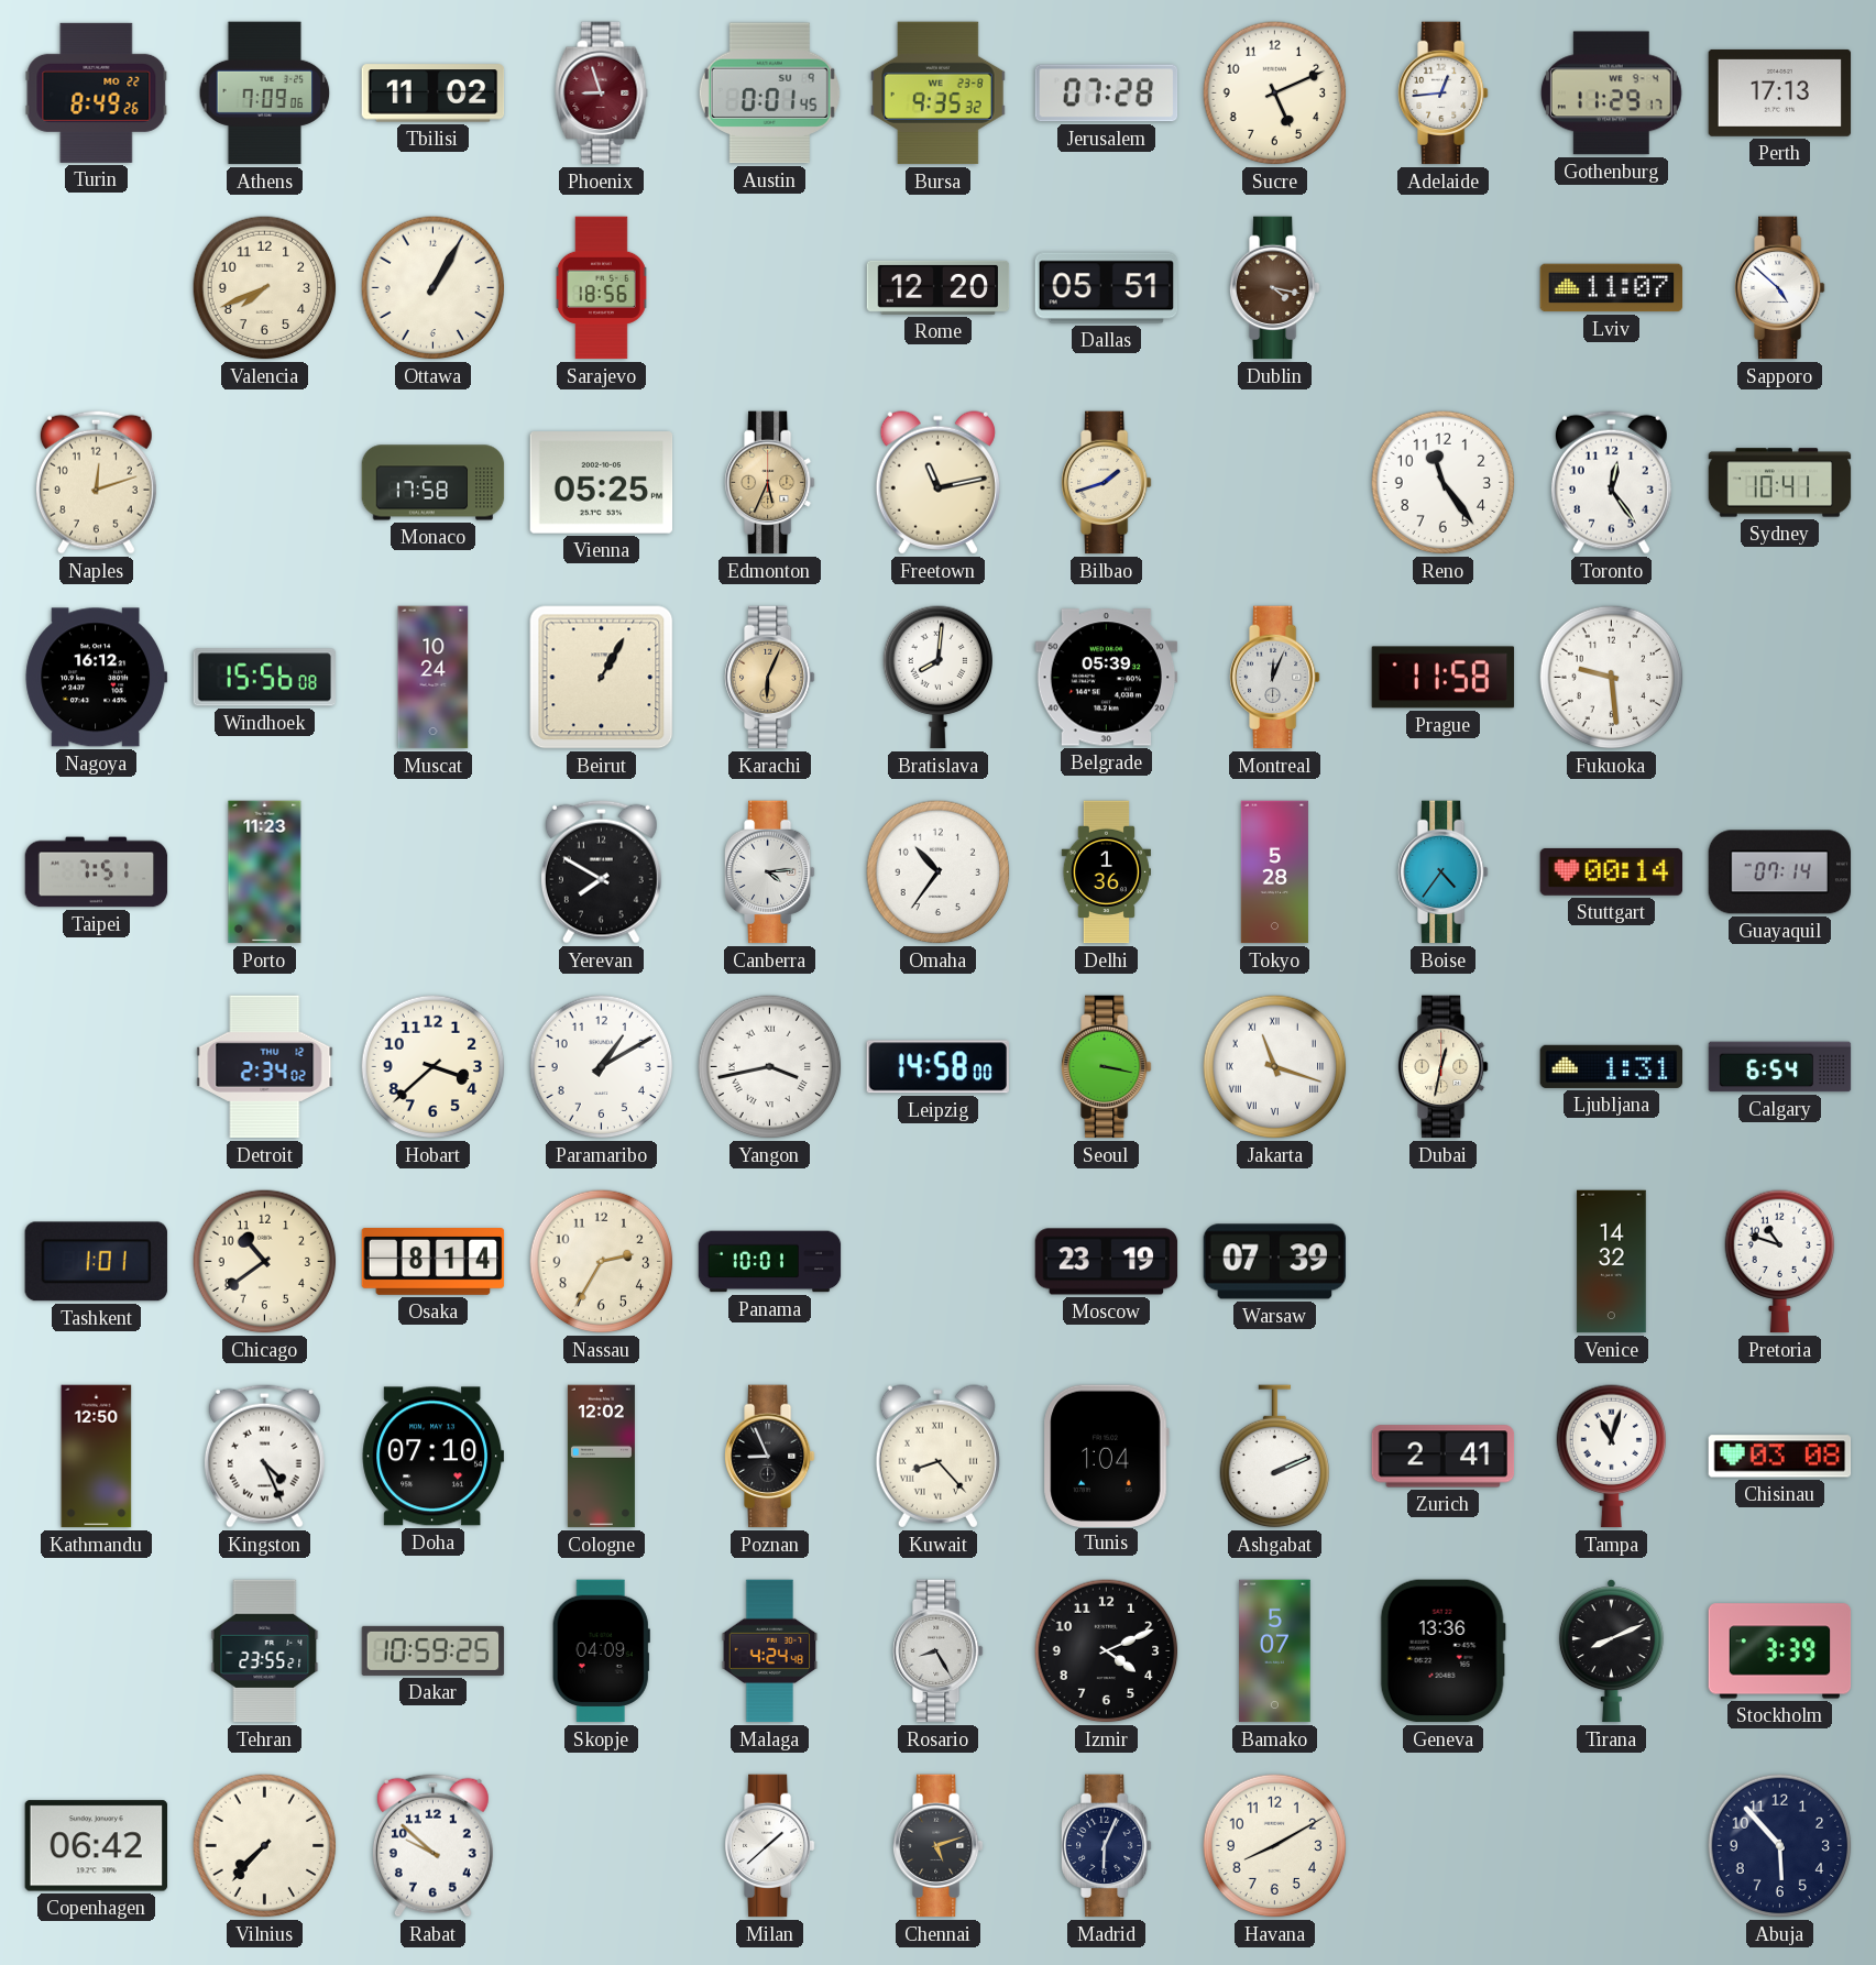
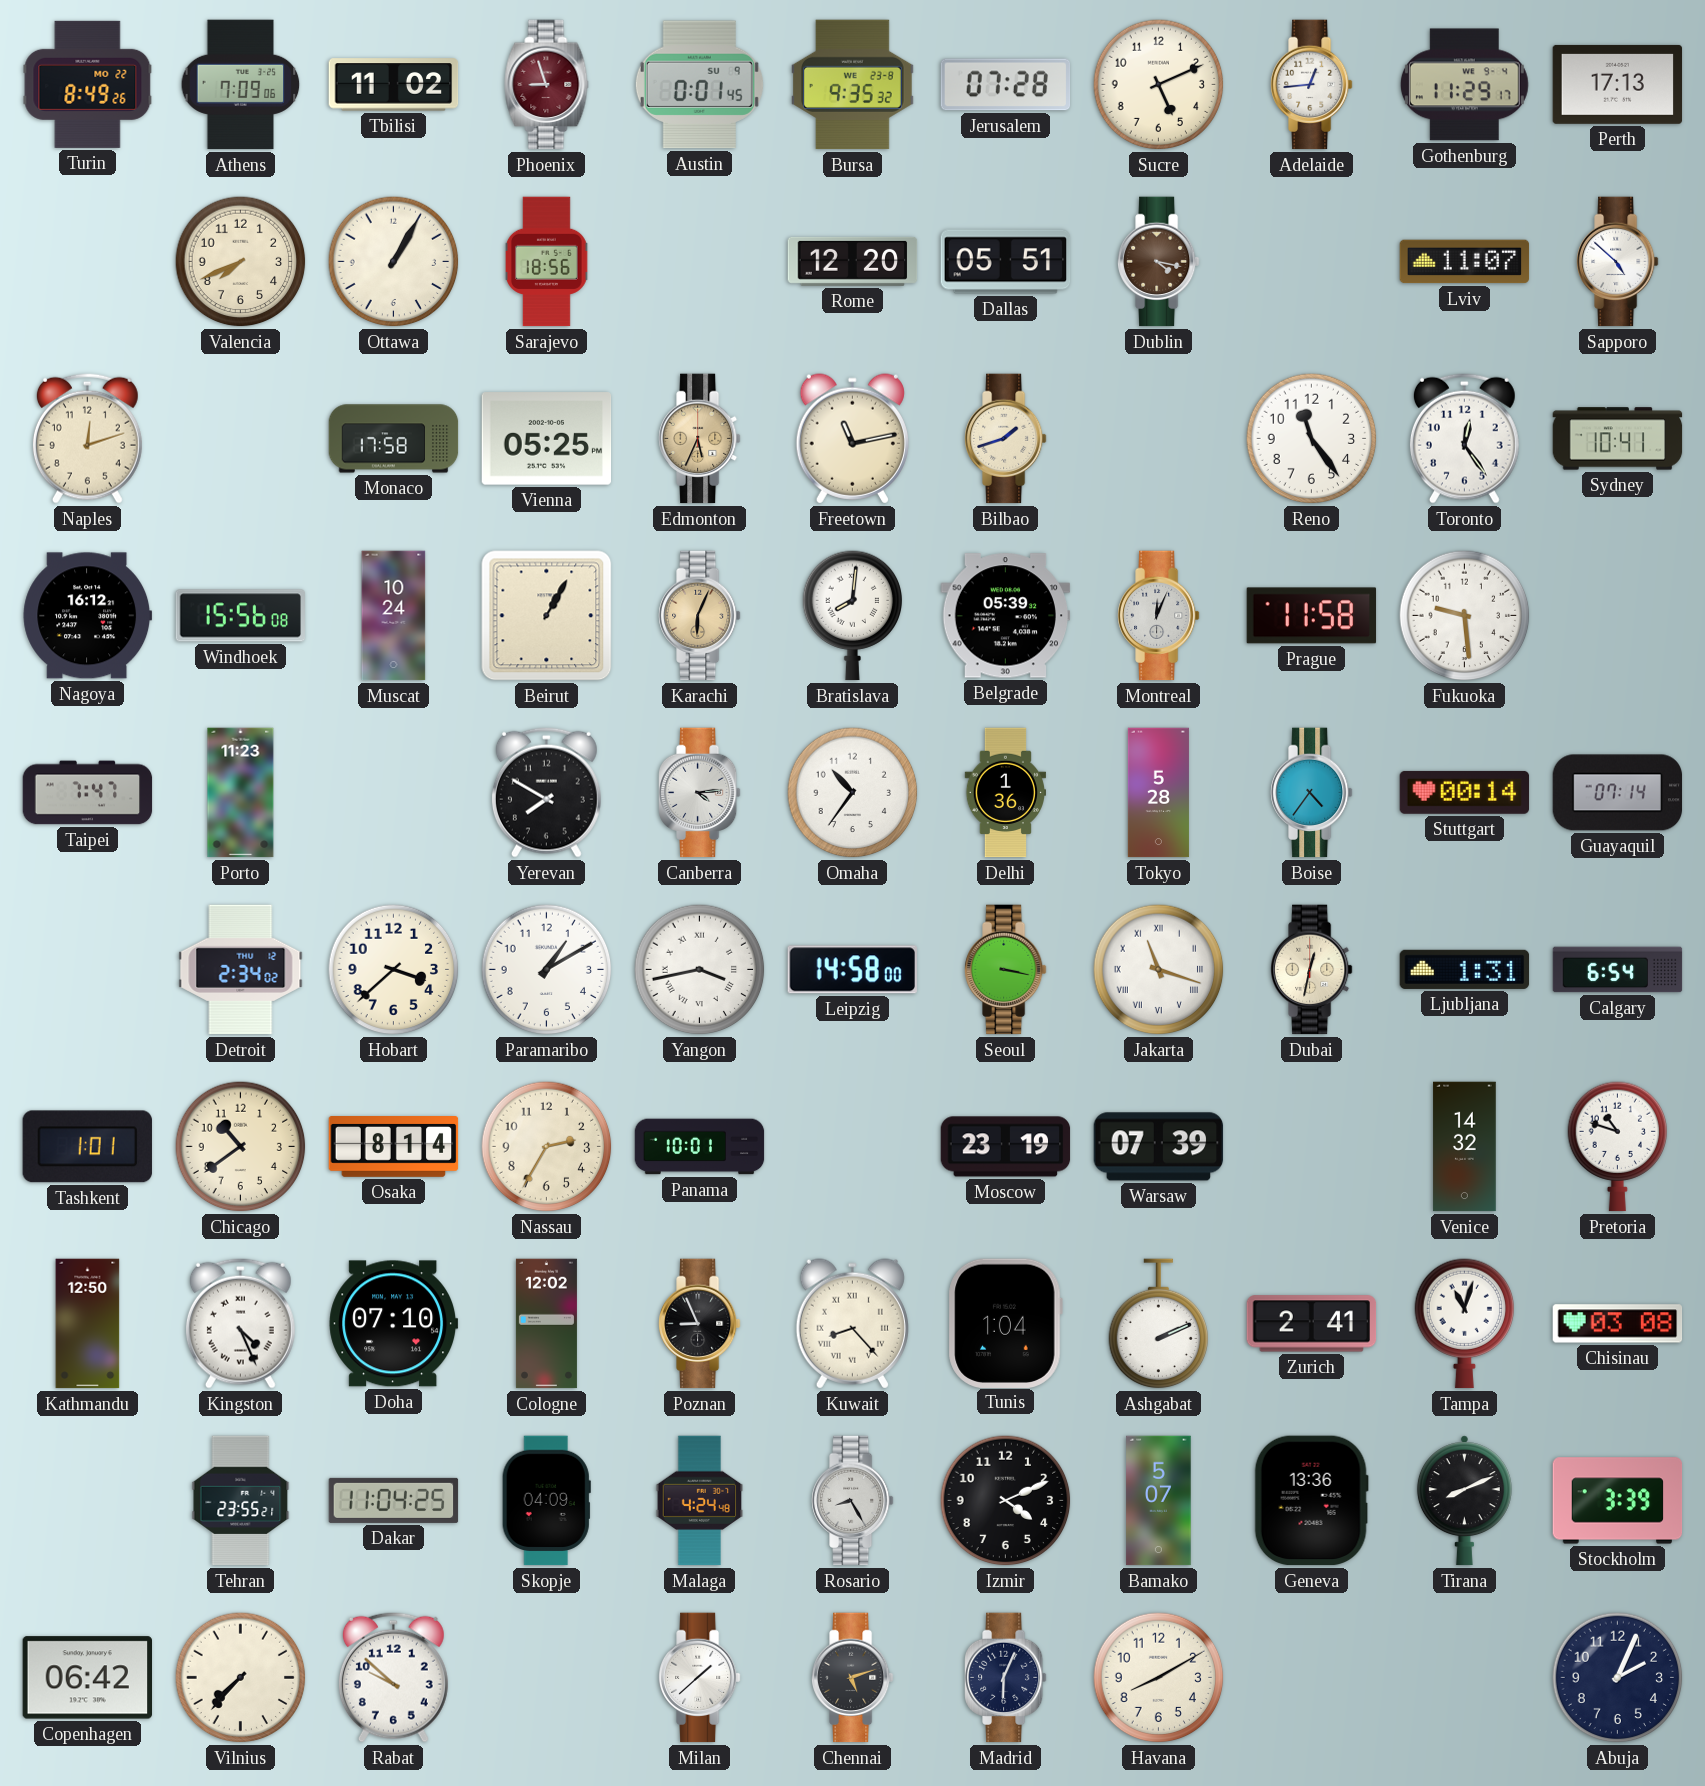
Taipei: 7:51 -> 7:47
Dakar: 10:59 -> 11:04
Abuja: 5:53 -> 2:04
